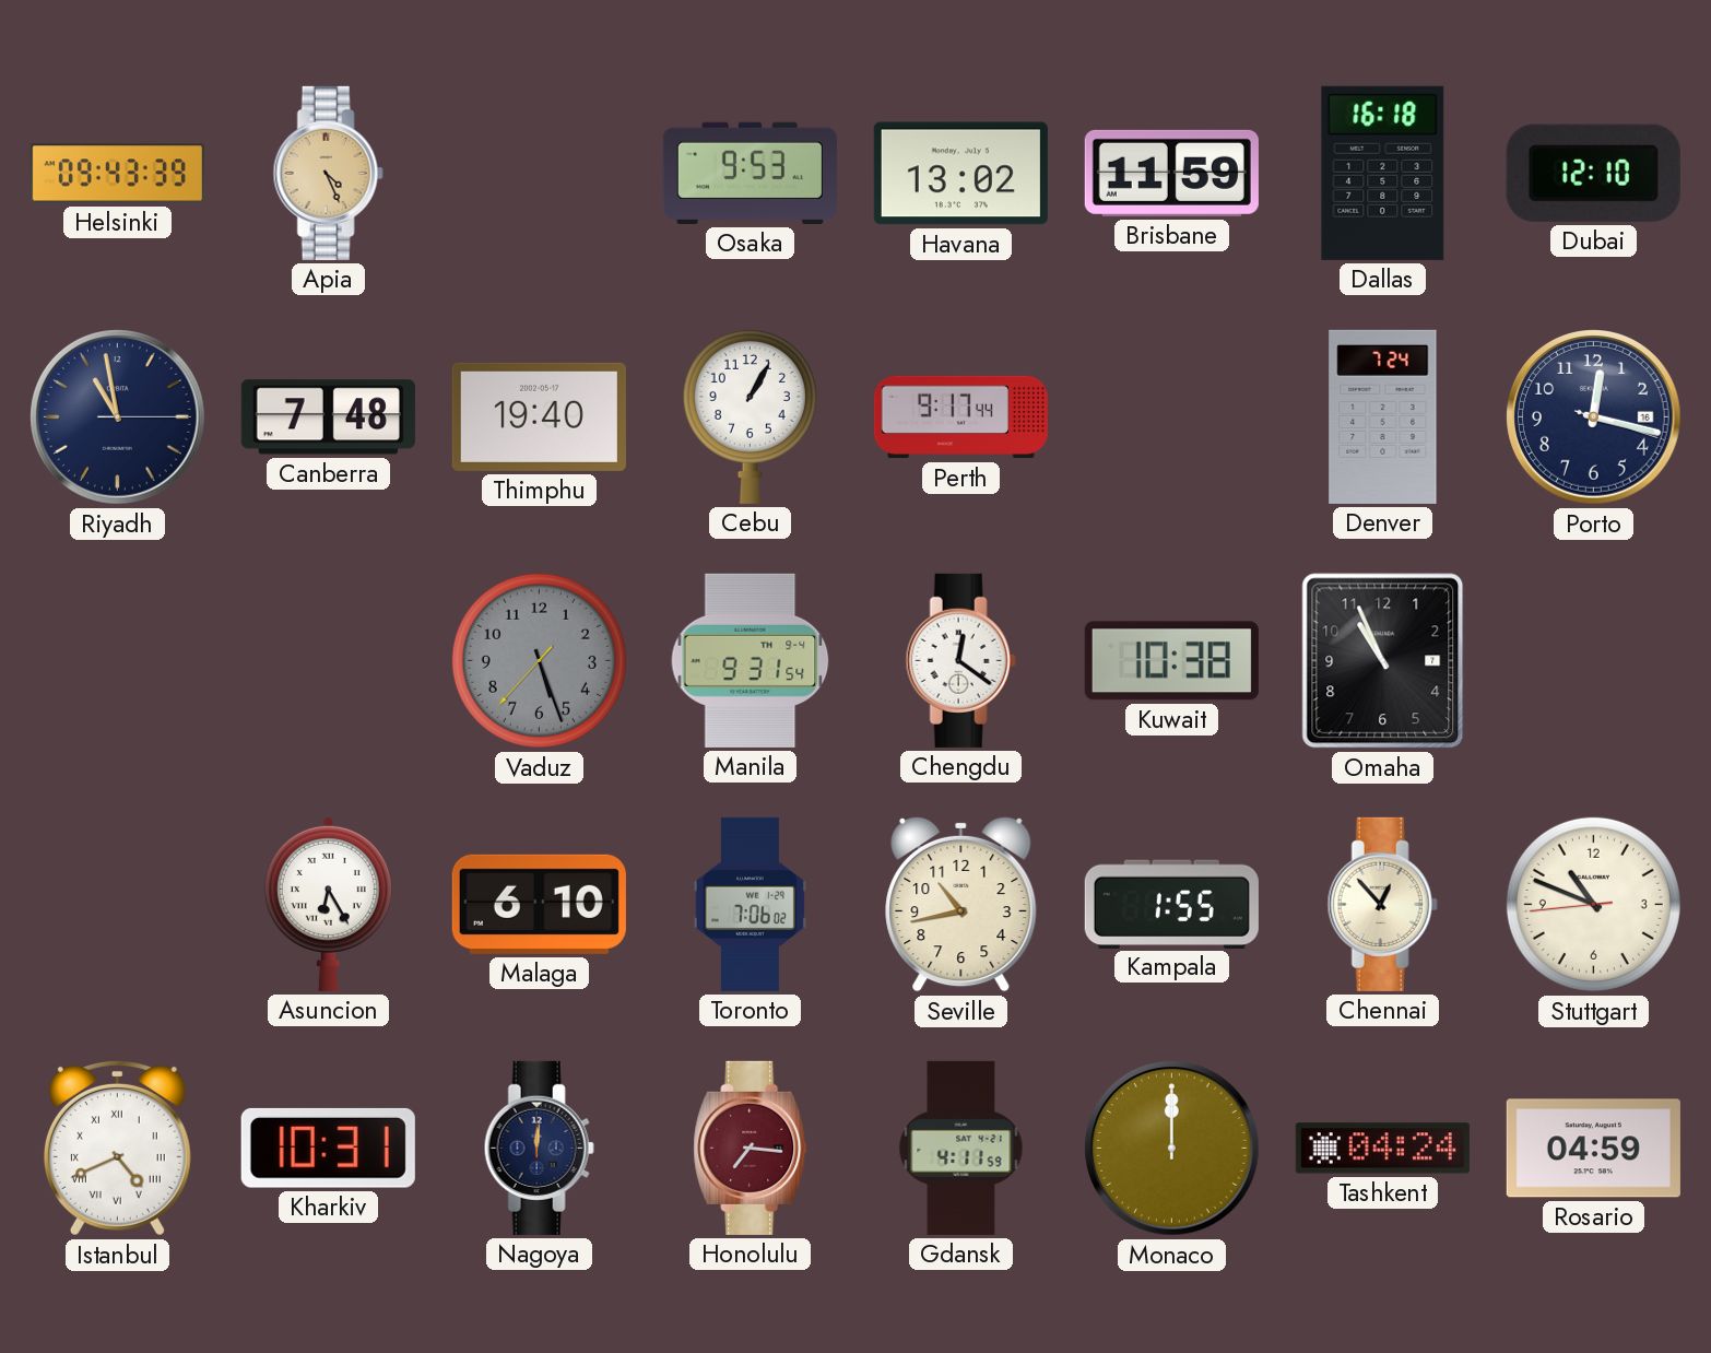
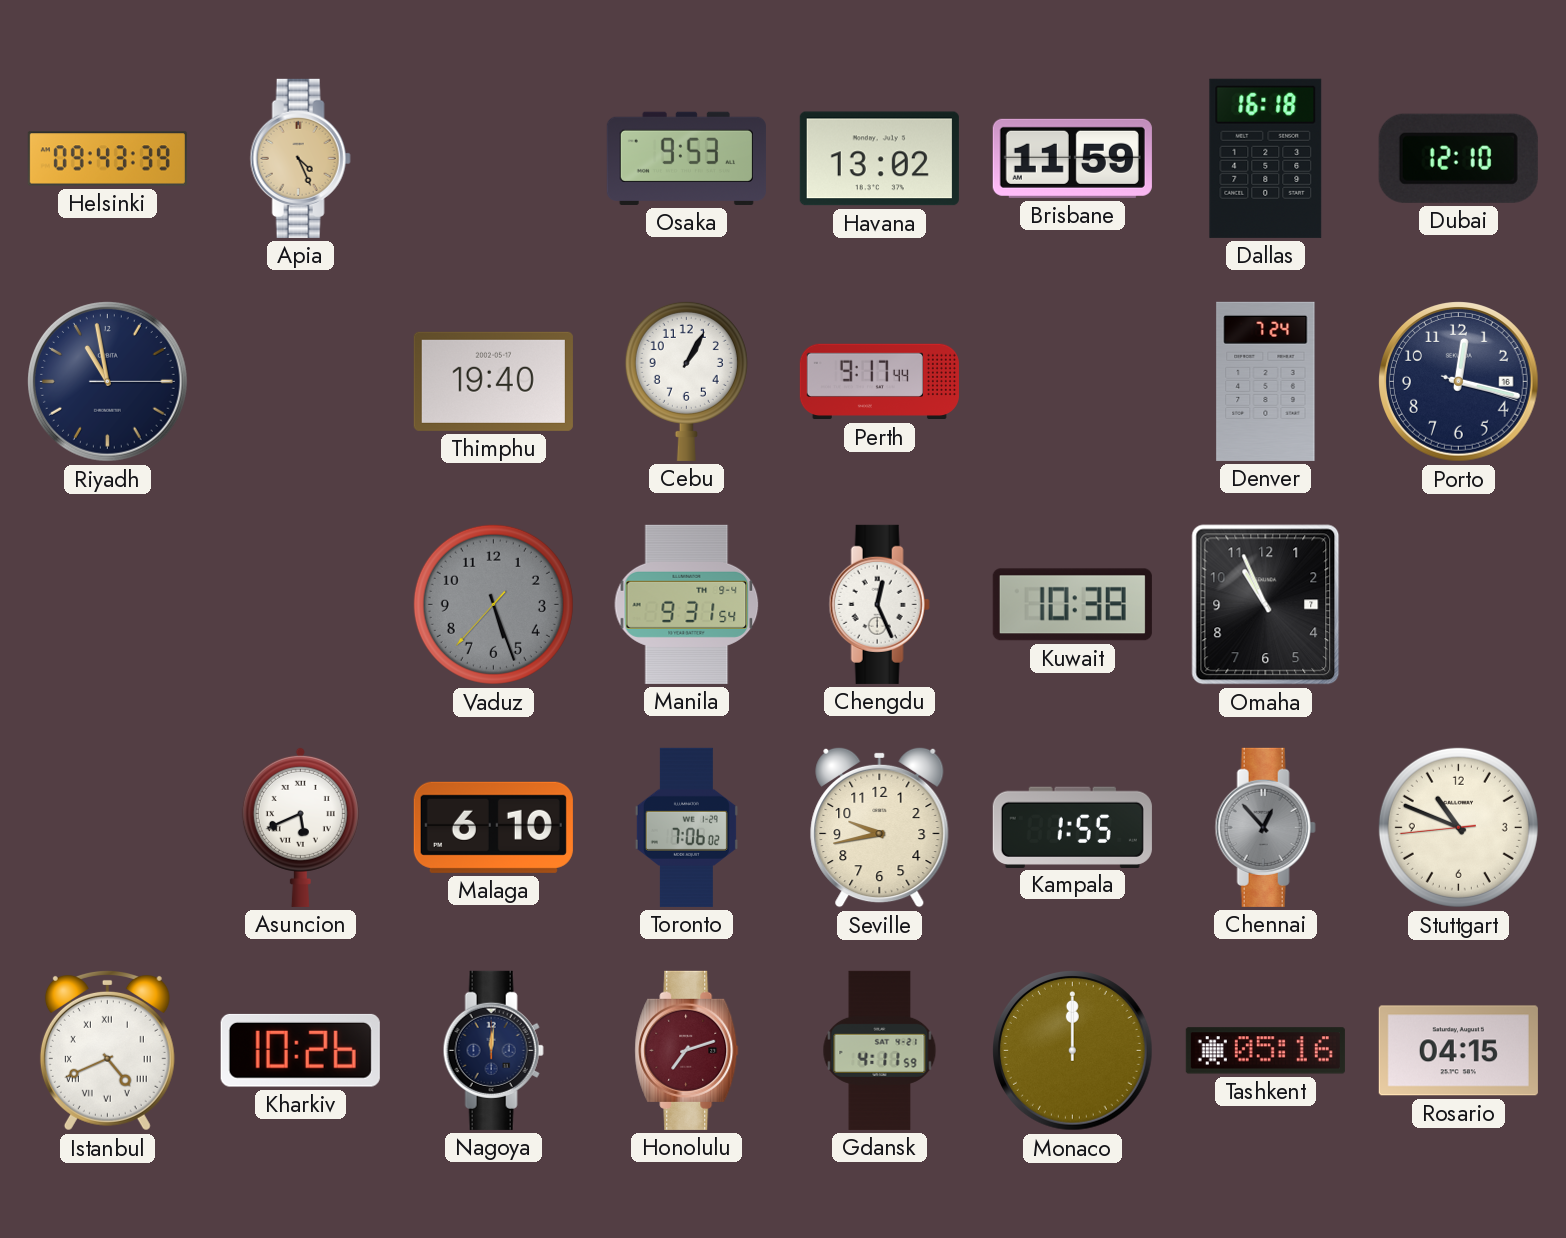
Canberra: 7:48 -> none
Chengdu: 12:21 -> 12:26
Asuncion: 6:25 -> 5:41
Seville: 10:43 -> 9:43
Chennai dial: cream -> grey
Kharkiv: 10:31 -> 10:26
Honolulu: 7:16 -> 7:12
Tashkent: 04:24 -> 05:16
Rosario: 04:59 -> 04:15
